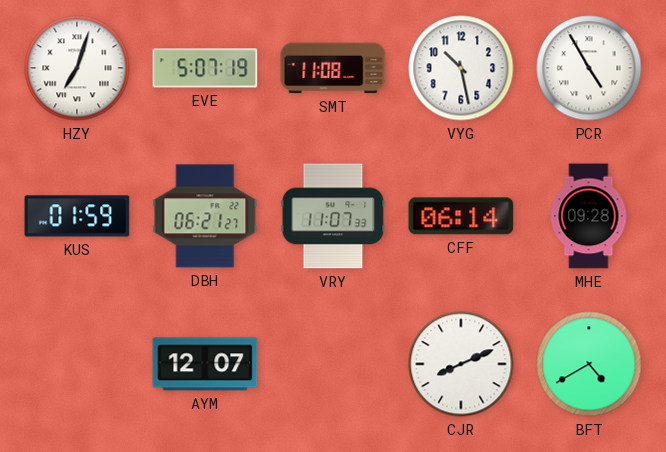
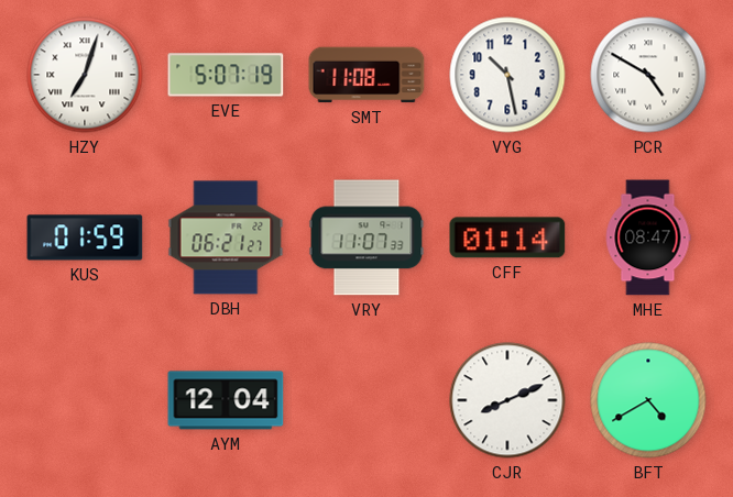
PCR: 4:55 -> 4:50
CFF: 06:14 -> 01:14
MHE: 09:28 -> 08:47
AYM: 12:07 -> 12:04
